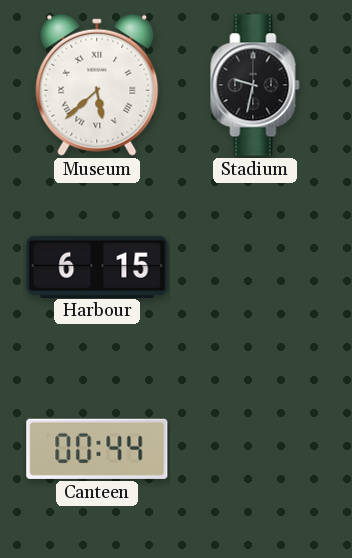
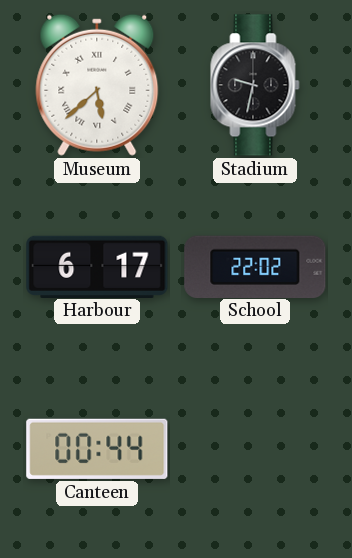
Harbour: 6:15 -> 6:17
School: none -> 22:02
